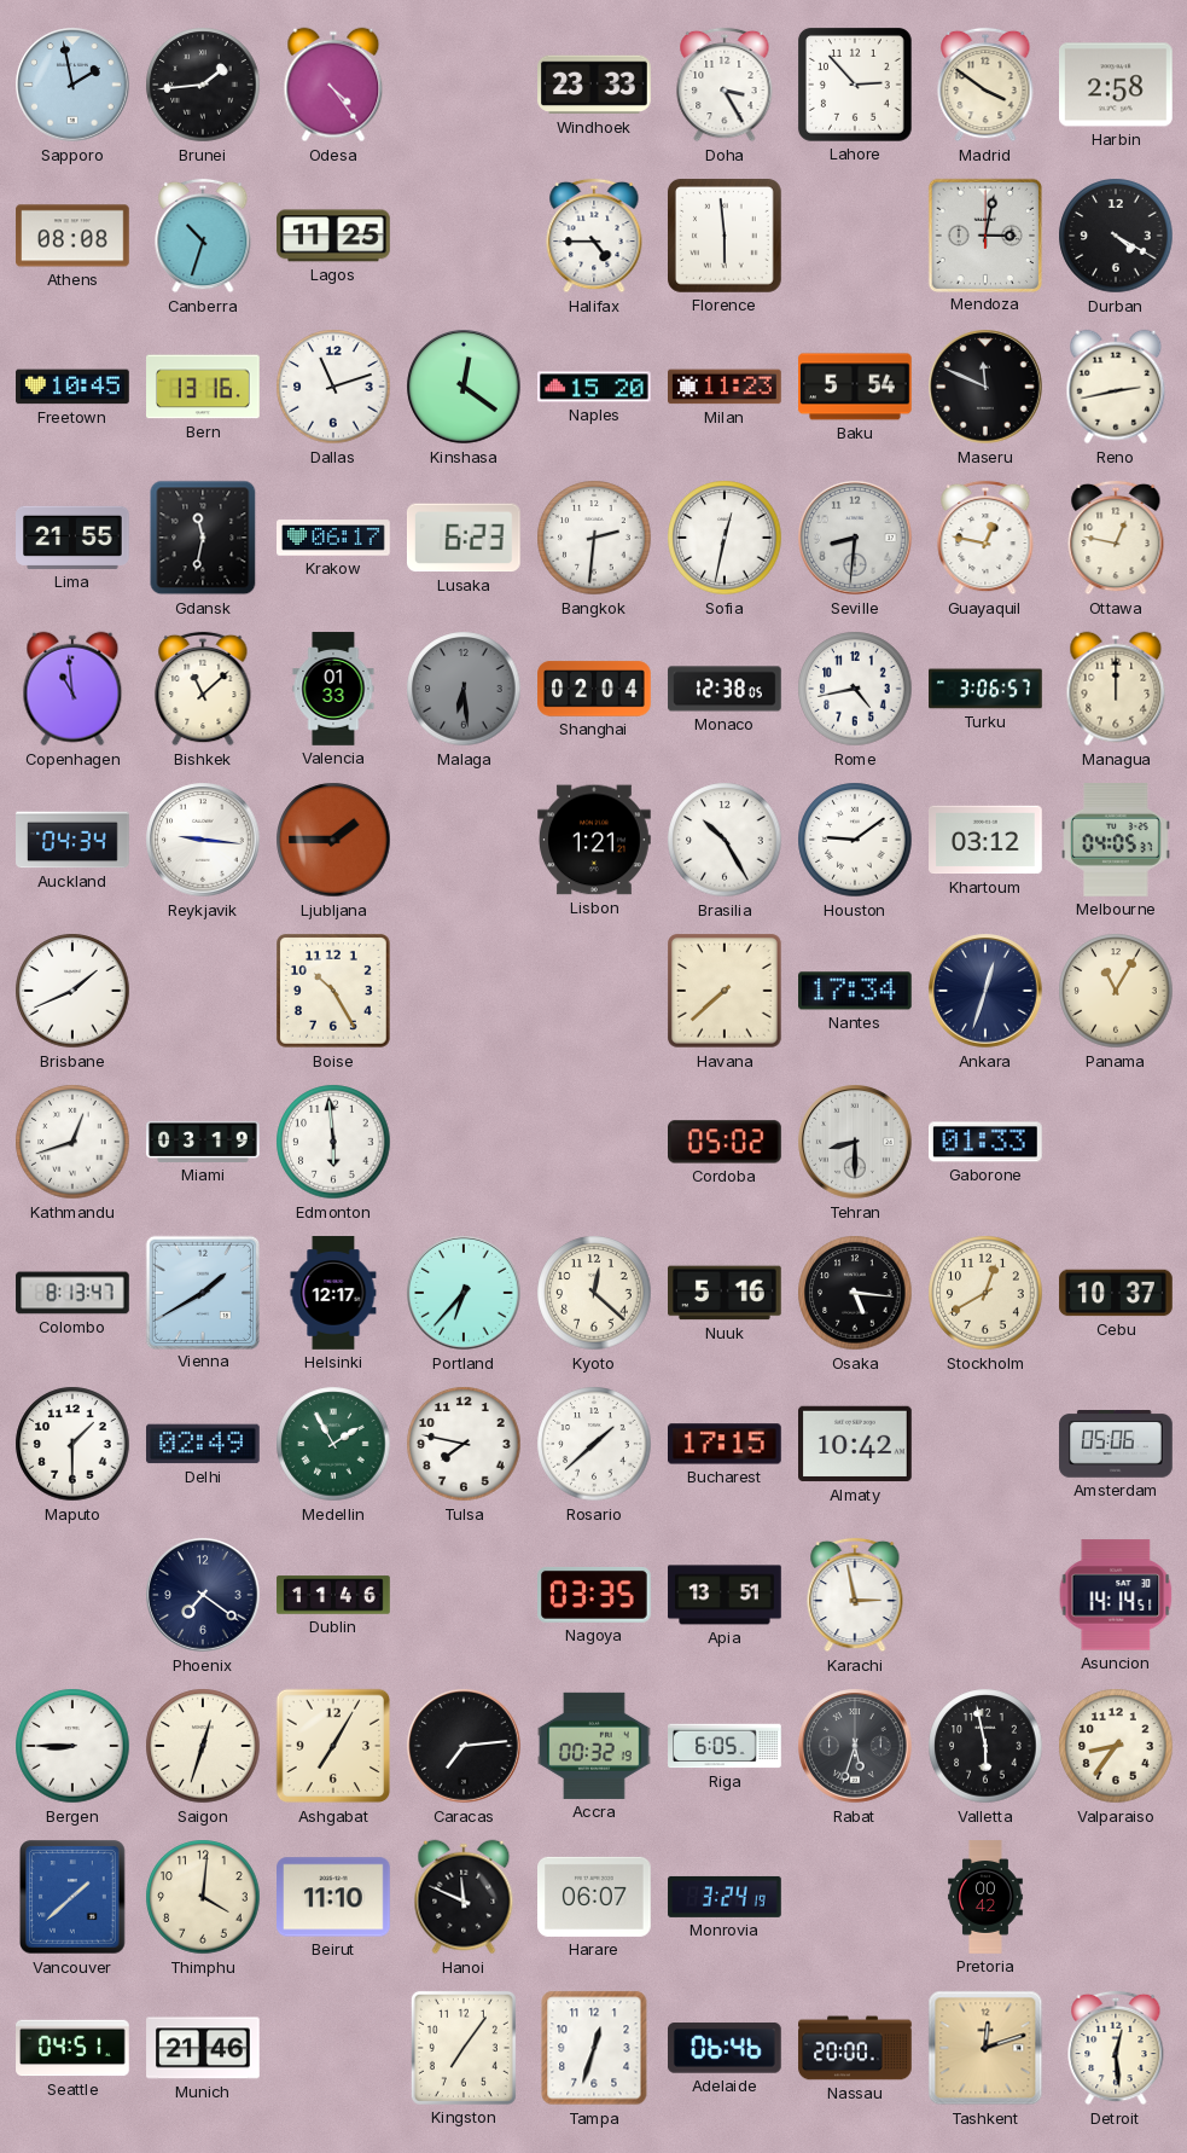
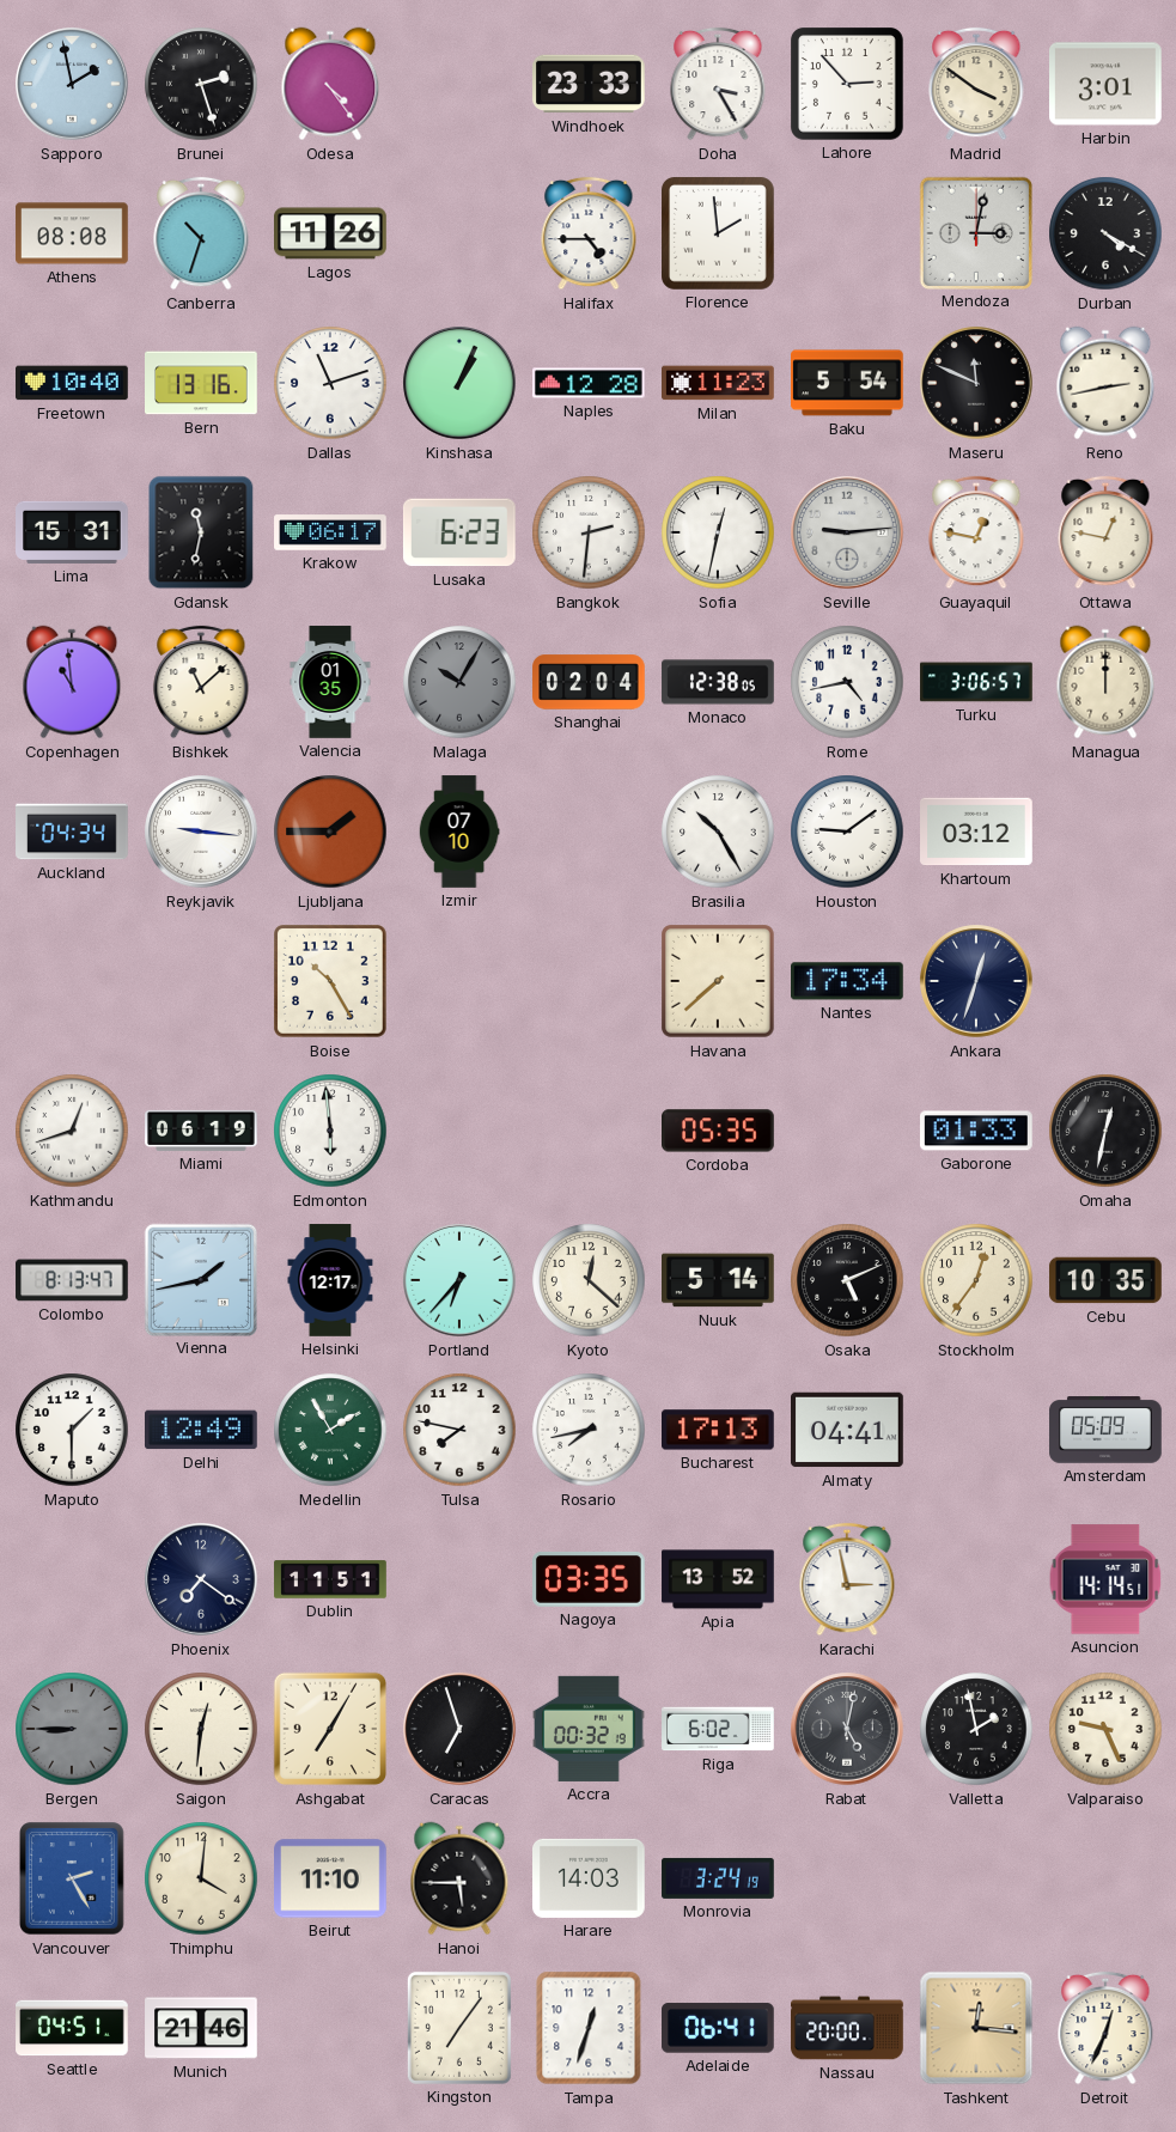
Brunei: 1:44 -> 2:27
Harbin: 2:58 -> 3:01
Lagos: 11:25 -> 11:26
Florence: 5:59 -> 1:59
Freetown: 10:45 -> 10:40
Kinshasa: 12:21 -> 1:04
Naples: 15:20 -> 12:28
Lima: 21:55 -> 15:31
Seville: 8:31 -> 9:14
Valencia: 01:33 -> 01:35
Malaga: 6:29 -> 10:05
Izmir: none -> 07:10
Lisbon: 1:21 -> none
Melbourne: 04:05 -> none
Brisbane: 1:41 -> none
Panama: 11:05 -> none
Miami: 03:19 -> 06:19
Cordoba: 05:02 -> 05:35
Tehran: 8:30 -> none
Omaha: none -> 12:32
Vienna: 1:40 -> 1:43
Nuuk: 5:16 -> 5:14
Osaka: 5:16 -> 5:11
Stockholm: 12:40 -> 12:36
Cebu: 10:37 -> 10:35
Delhi: 02:49 -> 12:49
Rosario: 1:38 -> 7:43
Bucharest: 17:15 -> 17:13
Almaty: 10:42 -> 04:41
Amsterdam: 05:06 -> 05:09
Dublin: 11:46 -> 11:51
Apia: 13:51 -> 13:52
Bergen dial: white -> grey
Saigon: 12:33 -> 12:31
Caracas: 7:14 -> 6:57
Riga: 6:05 -> 6:02
Rabat: 5:33 -> 5:02
Valletta: 5:58 -> 1:58
Valparaiso: 8:36 -> 9:26
Vancouver: 1:38 -> 2:25
Hanoi: 11:49 -> 5:45
Harare: 06:07 -> 14:03
Pretoria: 00:42 -> none
Adelaide: 06:46 -> 06:41
Tashkent: 12:12 -> 12:16
Detroit: 12:29 -> 12:34
